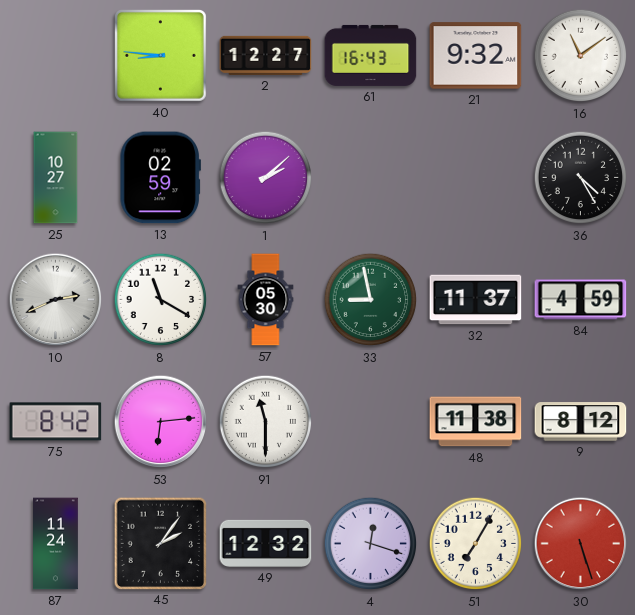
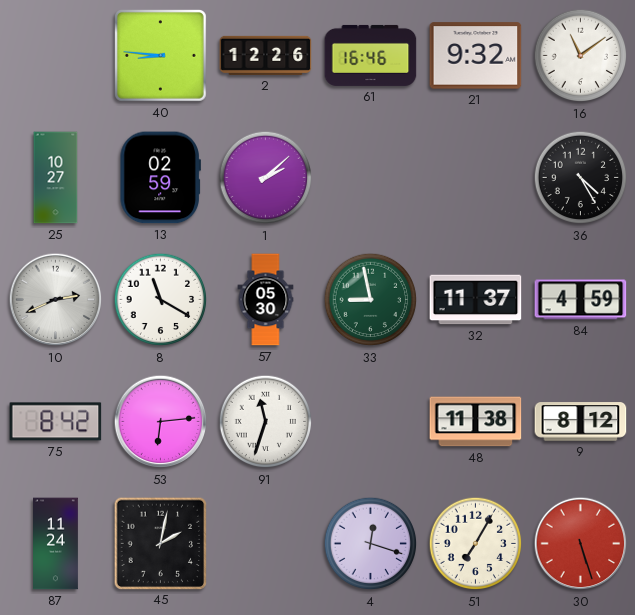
2: 12:27 -> 12:26
61: 16:43 -> 16:46
91: 11:30 -> 11:33
45: 2:06 -> 2:02
49: 12:32 -> none
